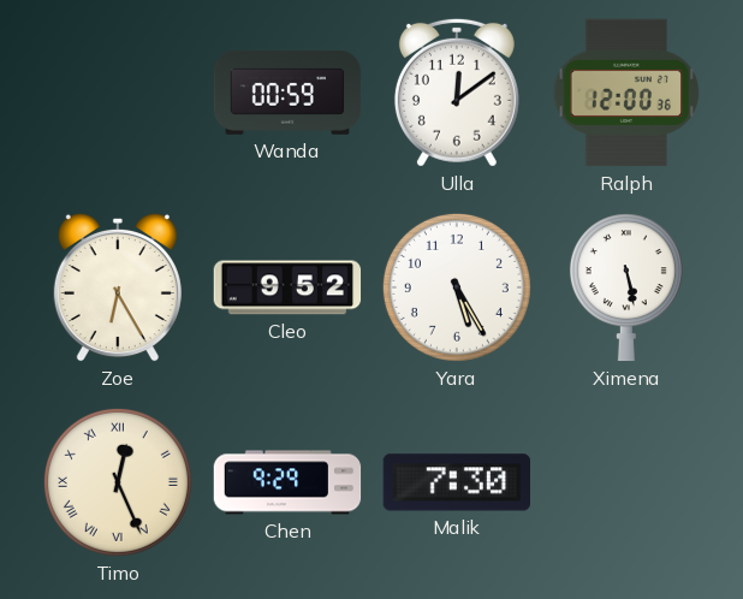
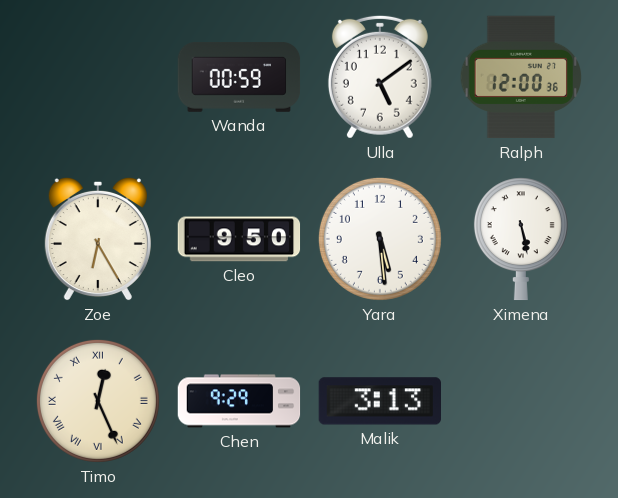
Ulla: 12:09 -> 5:09
Cleo: 9:52 -> 9:50
Yara: 5:25 -> 5:29
Malik: 7:30 -> 3:13
